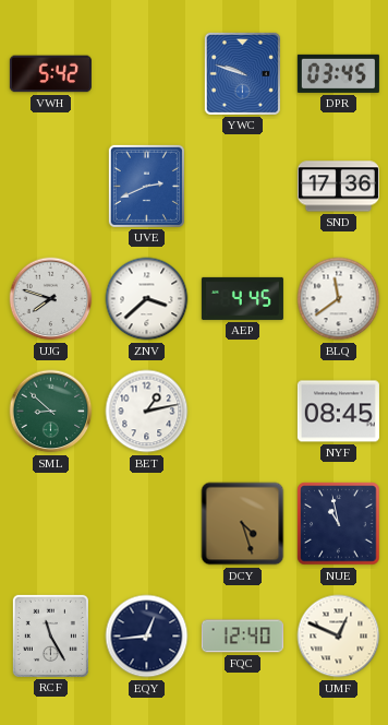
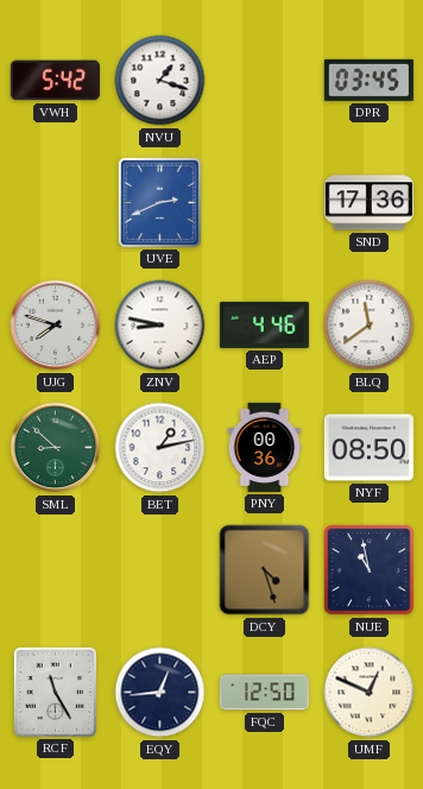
NVU: none -> 1:18
YWC: 9:48 -> none
ZNV: 3:38 -> 8:47
AEP: 4:45 -> 4:46
PNY: none -> 00:36
NYF: 08:45 -> 08:50
FQC: 12:40 -> 12:50
